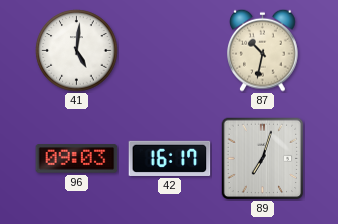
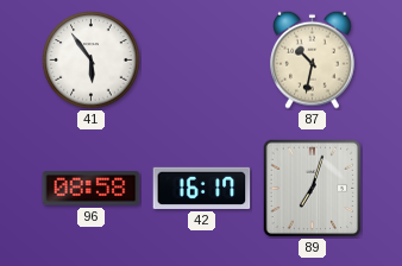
41: 5:01 -> 5:54
96: 09:03 -> 08:58
